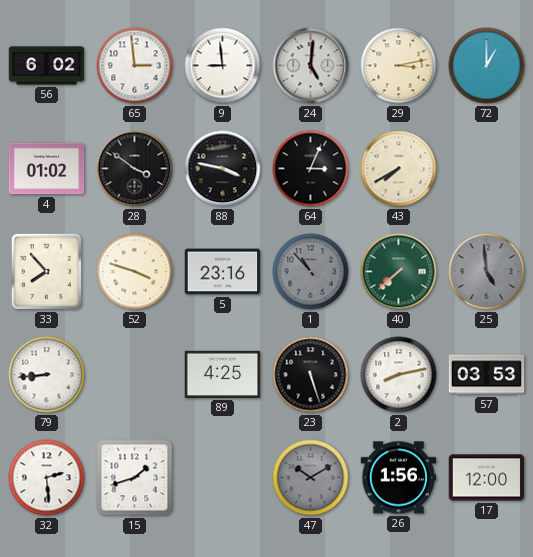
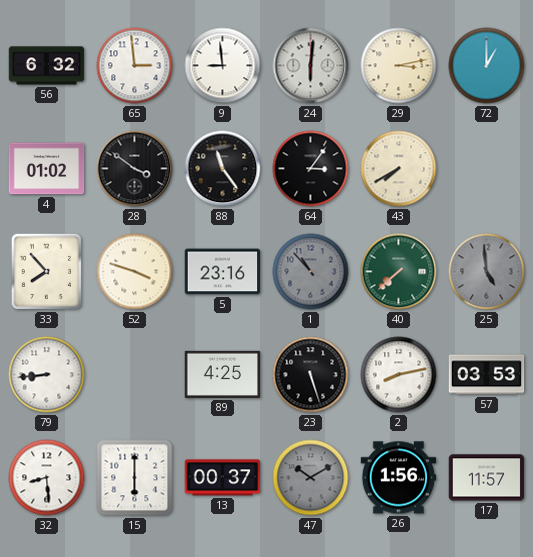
56: 6:02 -> 6:32
24: 5:01 -> 6:01
88: 3:47 -> 11:24
64: 3:04 -> 3:06
32: 2:29 -> 8:29
15: 1:42 -> 6:00
13: none -> 00:37
17: 12:00 -> 11:57
